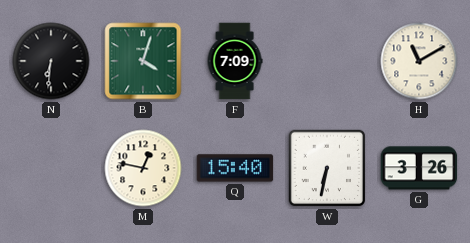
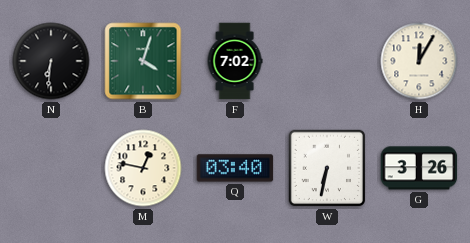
F: 7:09 -> 7:02
H: 11:10 -> 12:05
Q: 15:40 -> 03:40
